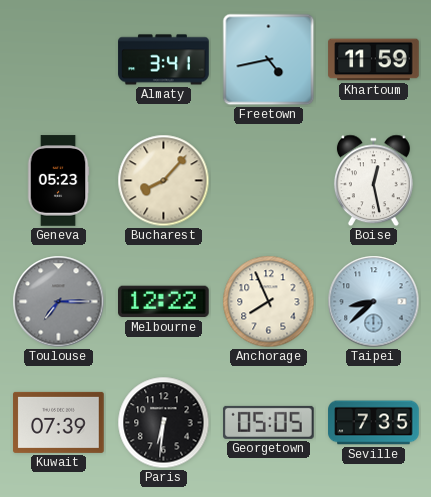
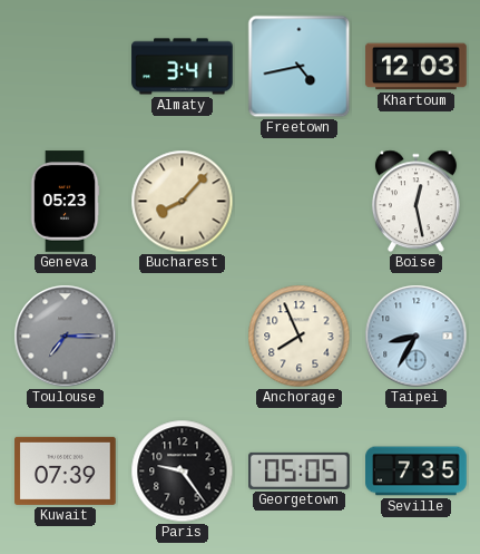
Khartoum: 11:59 -> 12:03
Melbourne: 12:22 -> none
Taipei: 8:38 -> 8:35
Paris: 6:31 -> 9:24
